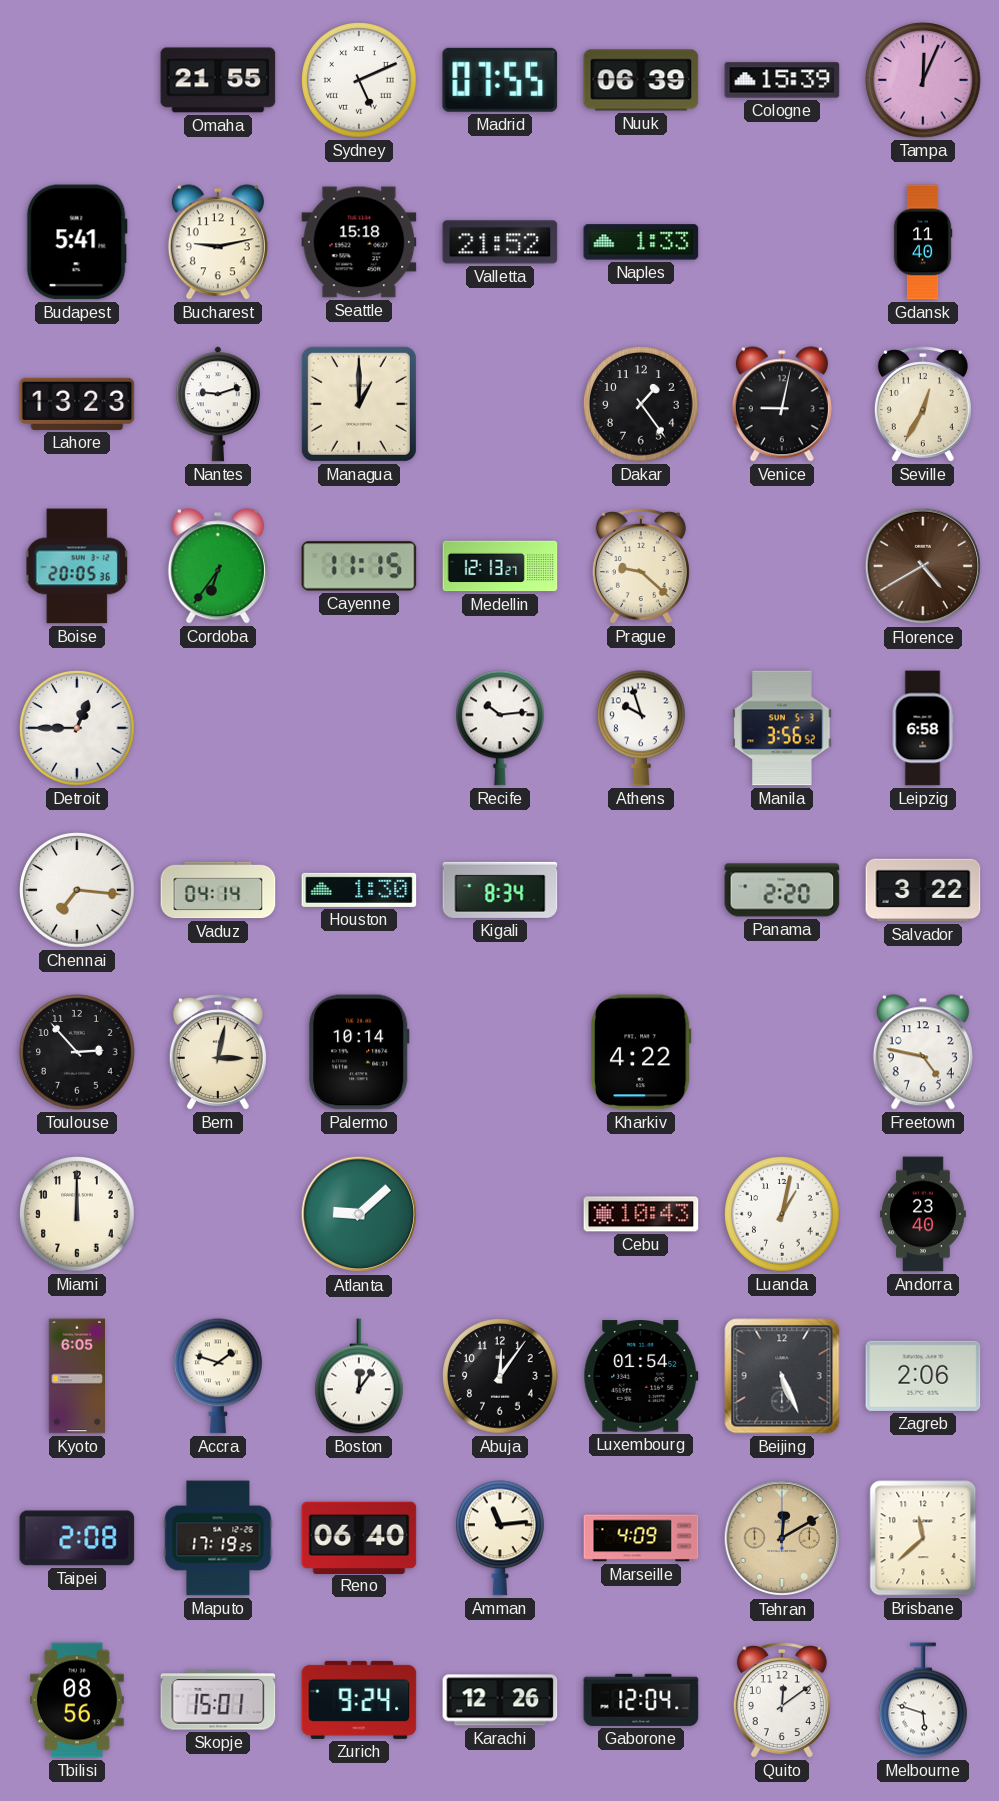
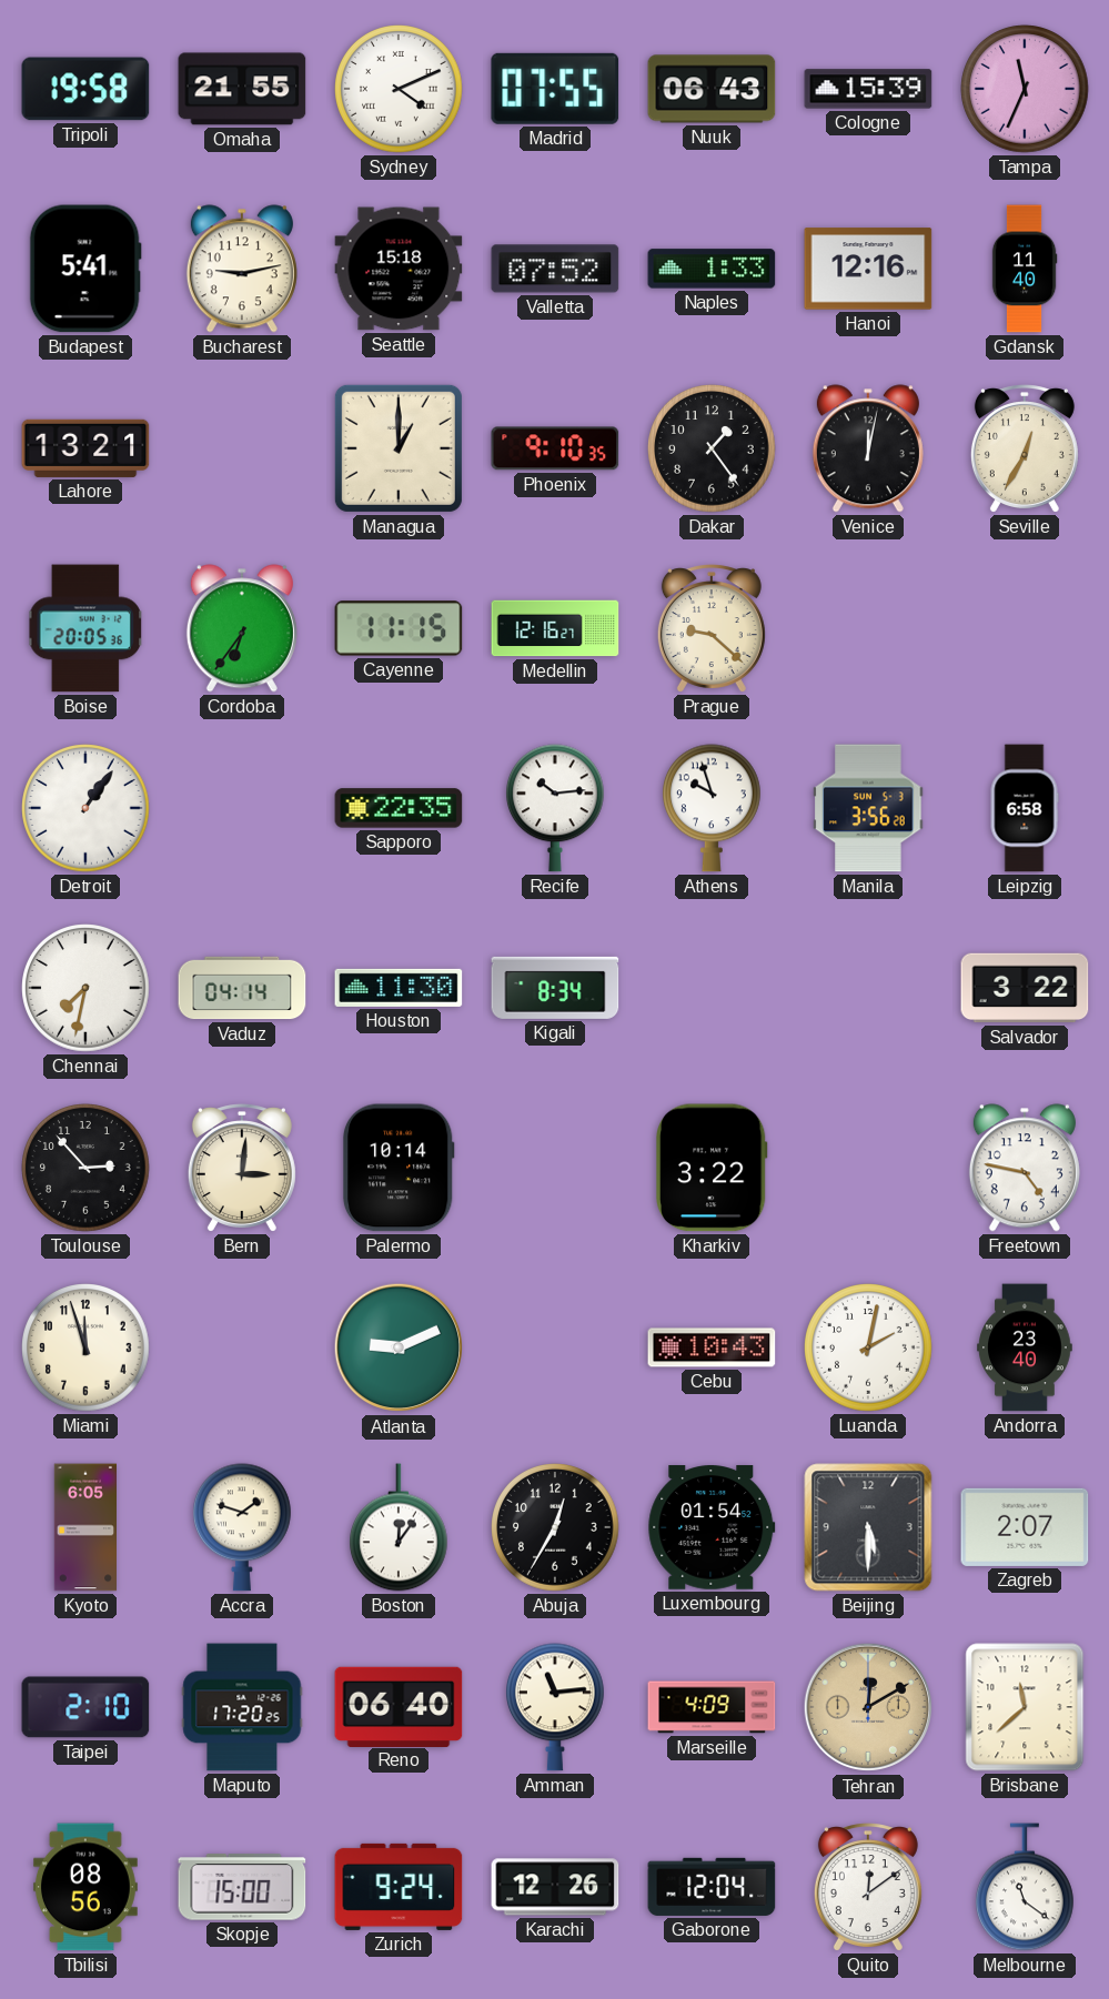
Tripoli: none -> 19:58
Sydney: 5:11 -> 4:11
Nuuk: 06:39 -> 06:43
Tampa: 12:04 -> 11:34
Valletta: 21:52 -> 07:52
Hanoi: none -> 12:16
Lahore: 13:23 -> 13:21
Nantes: 9:12 -> none
Phoenix: none -> 9:10
Venice: 9:02 -> 12:02
Medellin: 12:13 -> 12:16
Florence: 4:40 -> none
Detroit: 12:45 -> 1:06
Sapporo: none -> 22:35
Manila: 3:56:52 -> 3:56:28
Chennai: 7:16 -> 7:32
Houston: 1:30 -> 11:30
Panama: 2:20 -> none
Bern: 3:02 -> 3:01
Kharkiv: 4:22 -> 3:22
Miami: 12:00 -> 11:57
Atlanta: 9:08 -> 9:11
Luanda: 1:02 -> 2:02
Abuja: 12:06 -> 12:35
Beijing: 5:26 -> 5:30
Zagreb: 2:06 -> 2:07
Taipei: 2:08 -> 2:10
Maputo: 17:19 -> 17:20
Skopje: 15:01 -> 15:00
Melbourne: 5:48 -> 11:21
